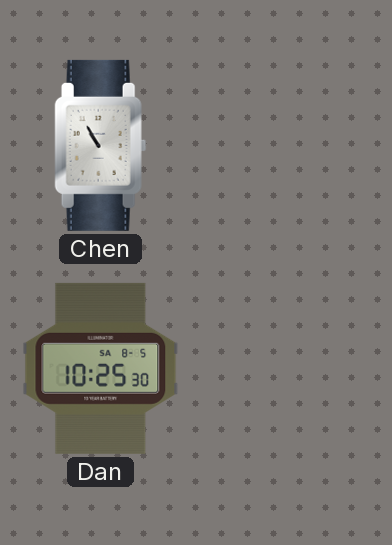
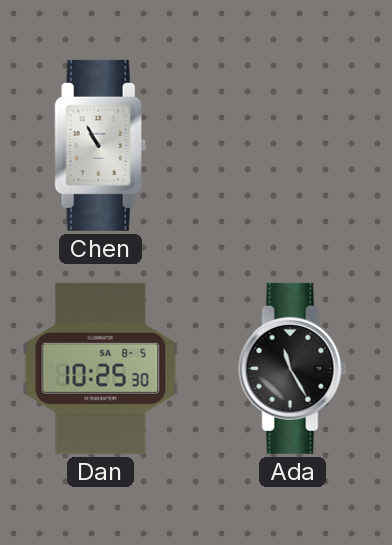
Ada: none -> 11:25
